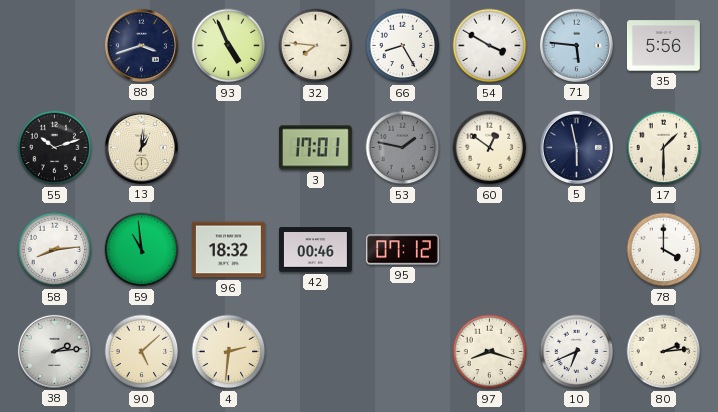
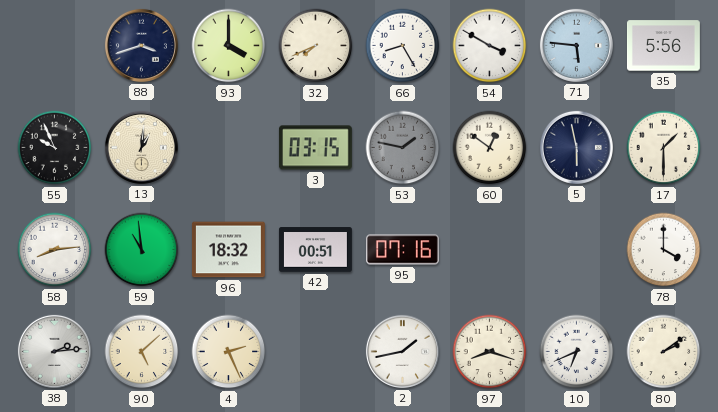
93: 4:56 -> 4:00
32: 7:46 -> 7:41
55: 10:12 -> 9:56
3: 17:01 -> 03:15
42: 00:46 -> 00:51
95: 07:12 -> 07:16
4: 2:31 -> 2:26
2: none -> 1:43
80: 2:14 -> 2:09
